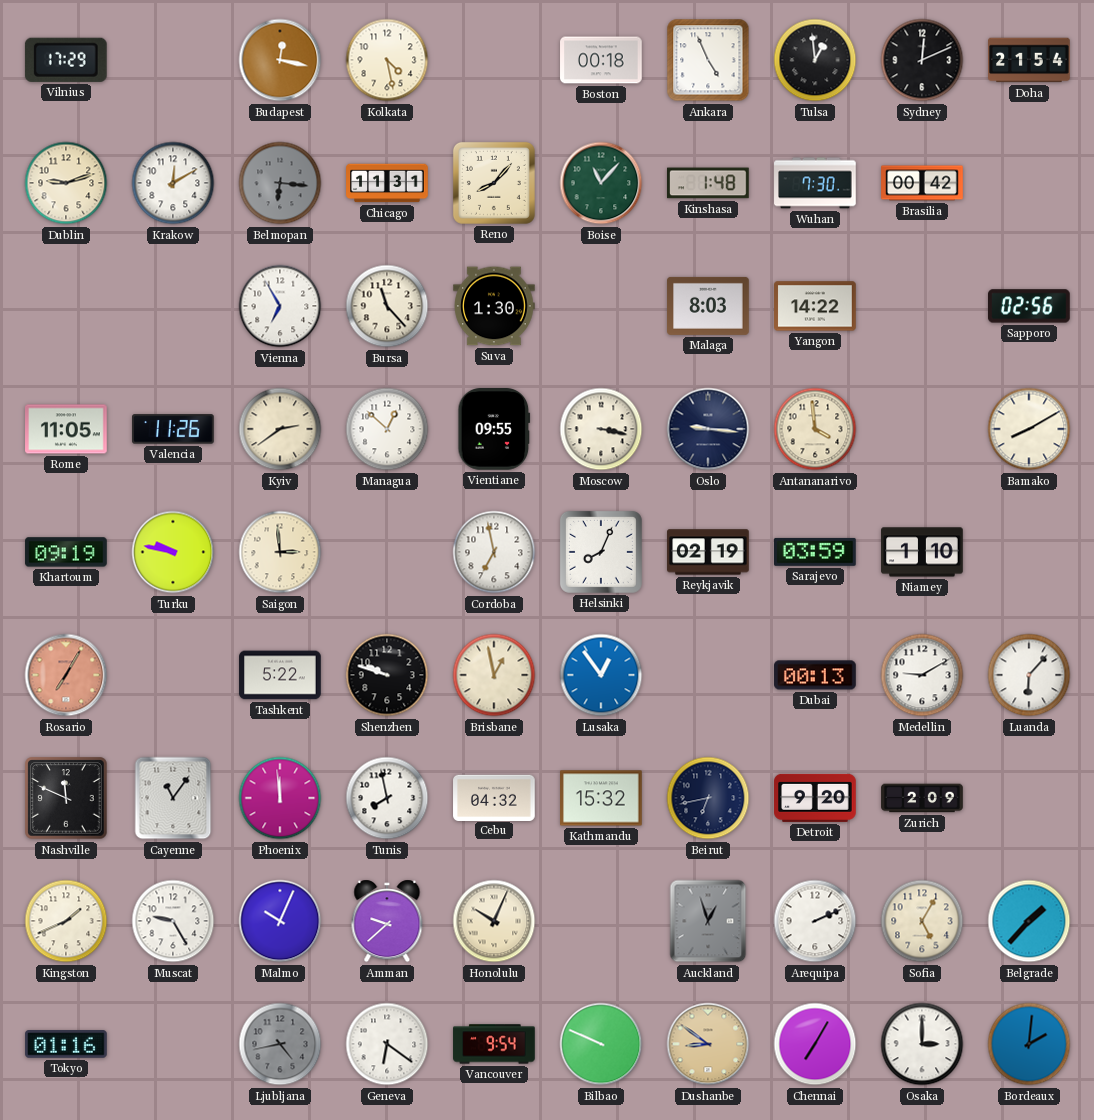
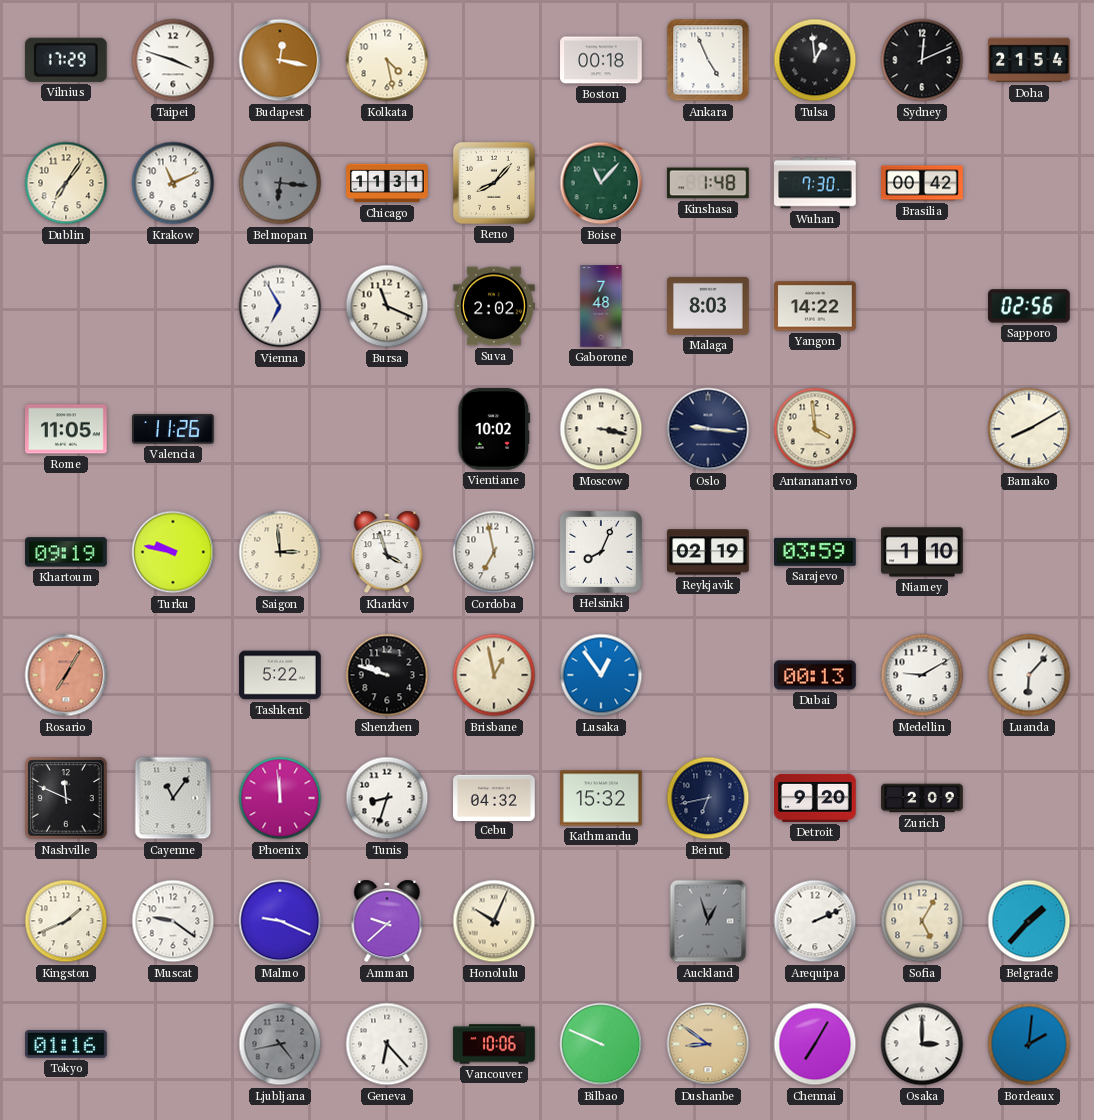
Taipei: none -> 3:48
Dublin: 9:12 -> 7:06
Krakow: 12:10 -> 11:11
Bursa: 11:23 -> 11:19
Suva: 1:30 -> 2:02
Gaborone: none -> 7:48
Kyiv: 2:39 -> none
Managua: 12:52 -> none
Vientiane: 09:55 -> 10:02
Kharkiv: none -> 3:57
Tunis: 7:58 -> 8:33
Muscat: 9:25 -> 9:21
Malmo: 10:04 -> 9:19
Geneva: 6:21 -> 6:23
Vancouver: 9:54 -> 10:06
